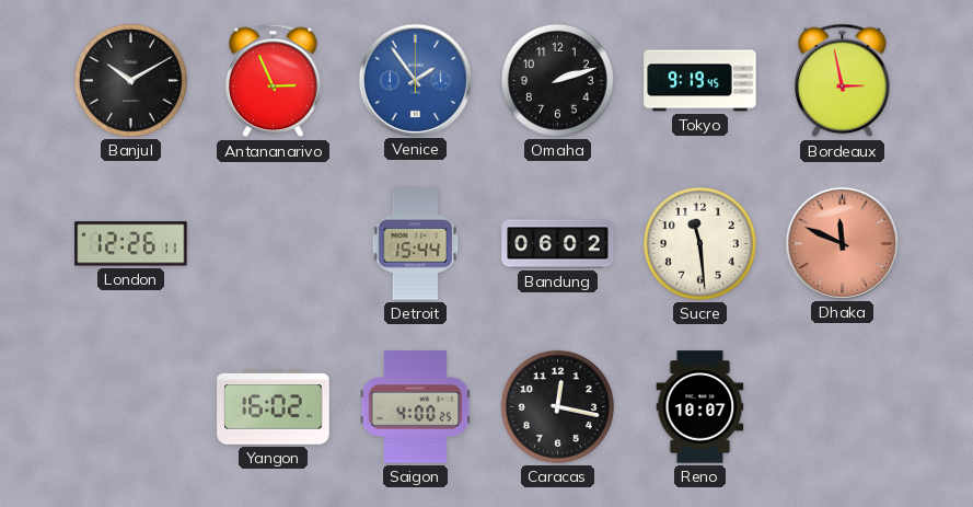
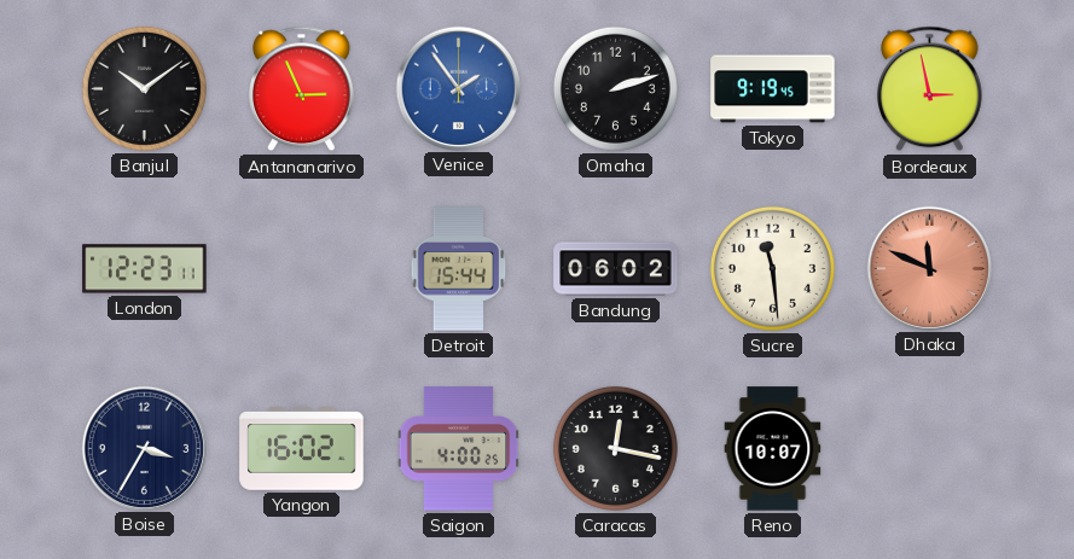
Banjul: 10:10 -> 10:09
London: 12:26 -> 12:23
Boise: none -> 3:35
